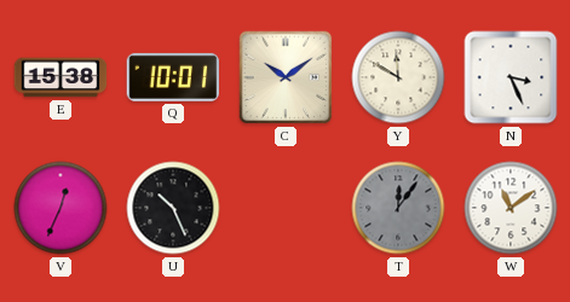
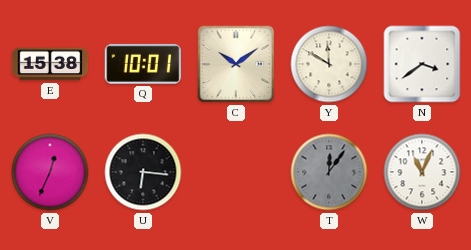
N: 3:26 -> 3:39
U: 10:26 -> 6:16
W: 11:09 -> 11:04
